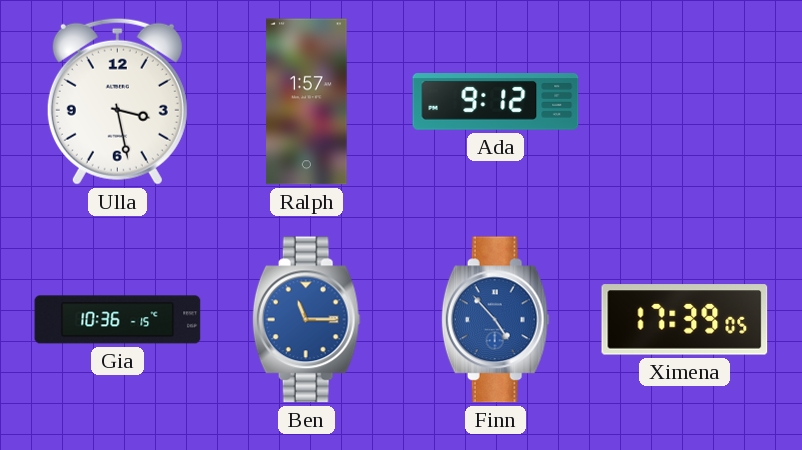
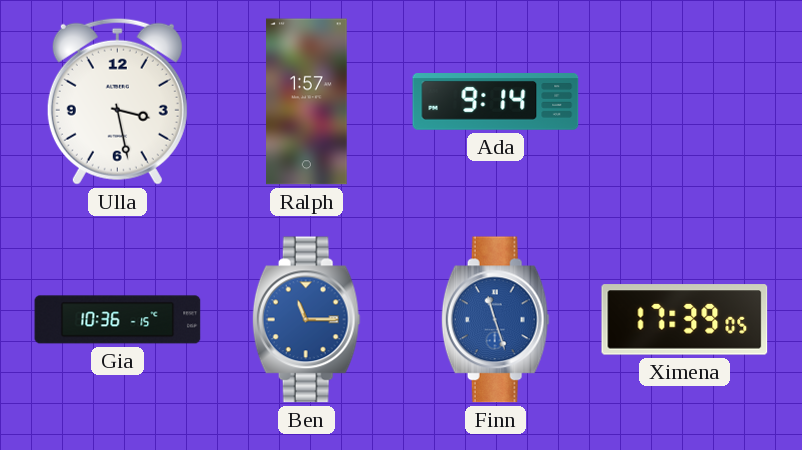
Ada: 9:12 -> 9:14
Finn: 4:53 -> 11:27
